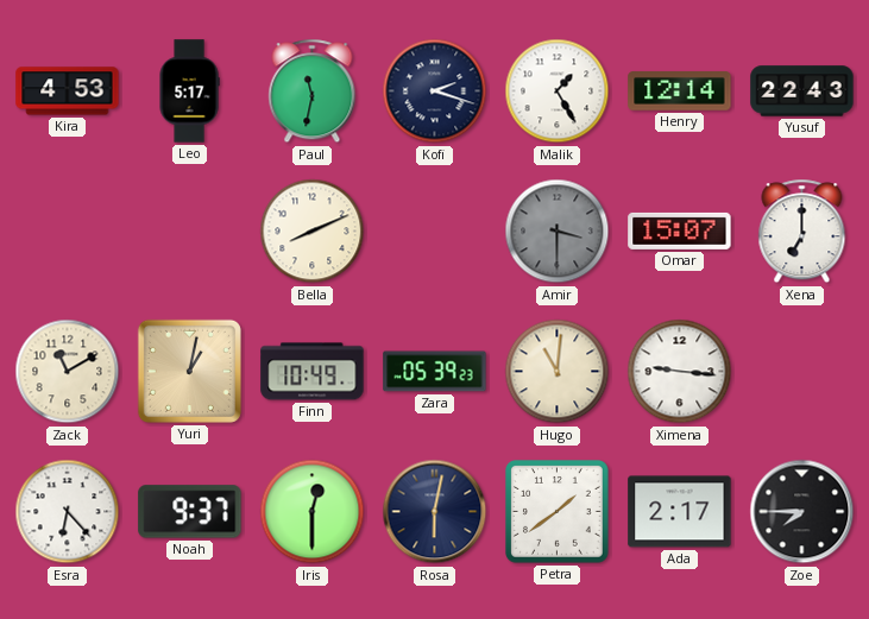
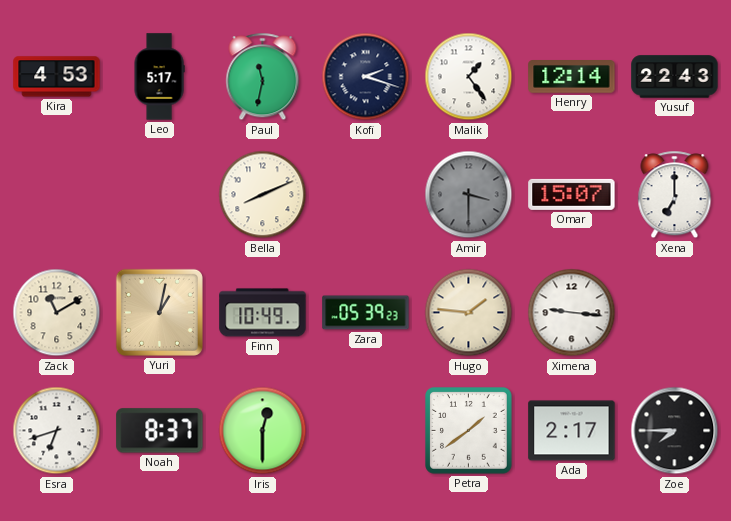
Malik: 1:25 -> 1:24
Hugo: 11:01 -> 1:46
Esra: 6:23 -> 6:42
Noah: 9:37 -> 8:37
Rosa: 6:02 -> none
